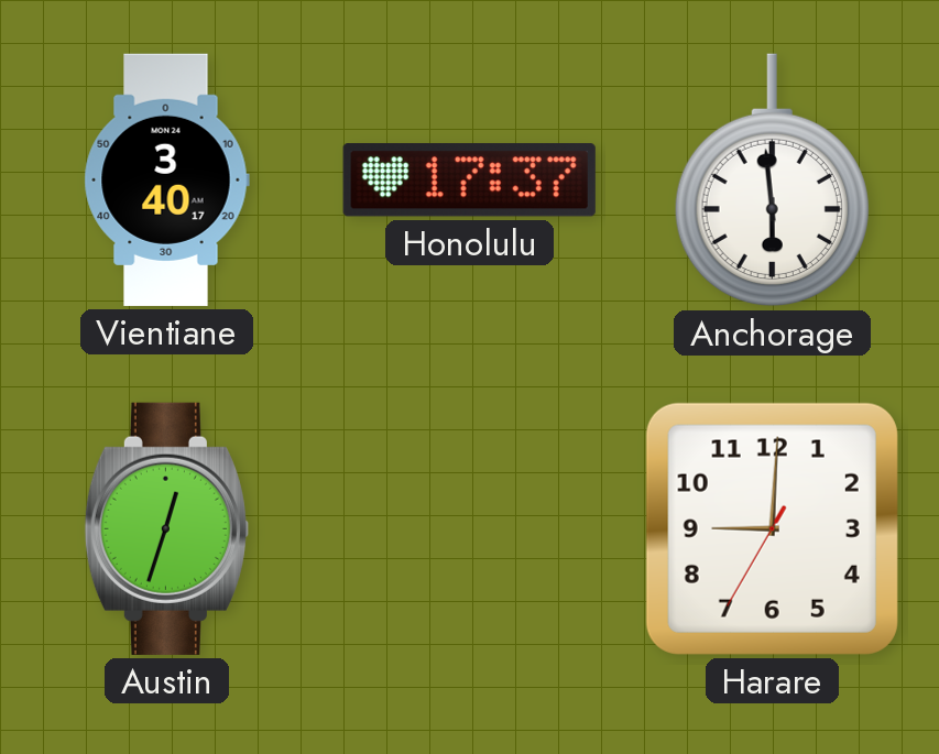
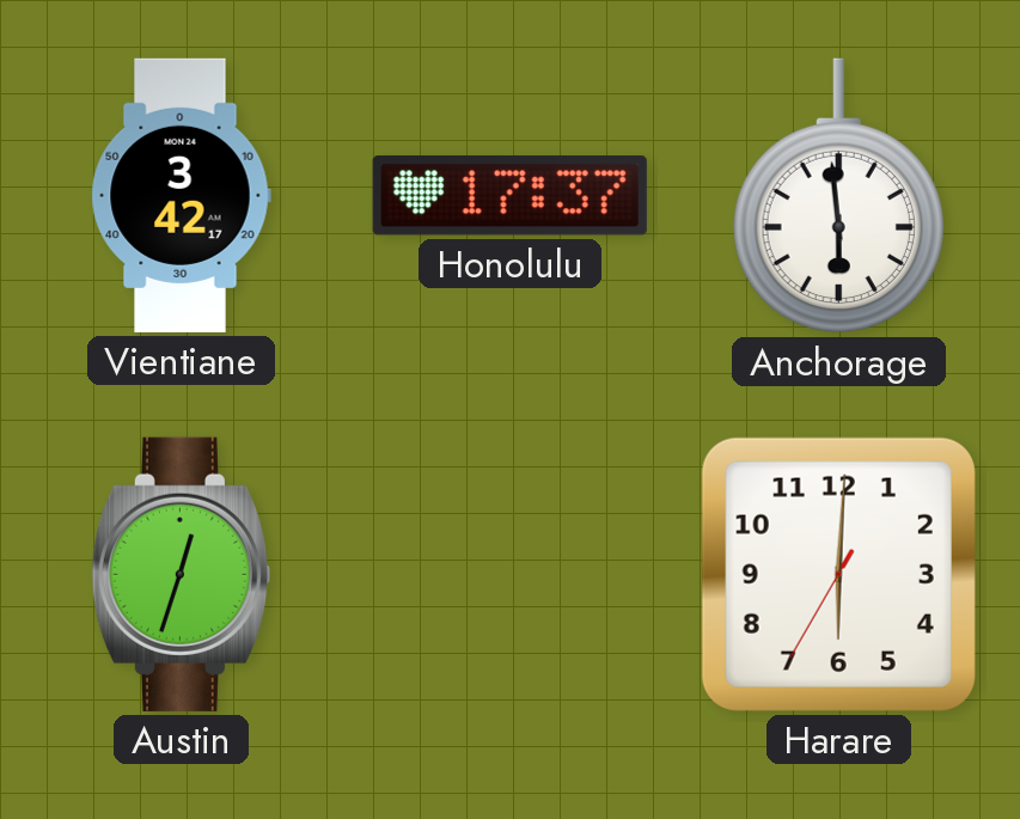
Vientiane: 3:40 -> 3:42
Harare: 9:00 -> 6:00
